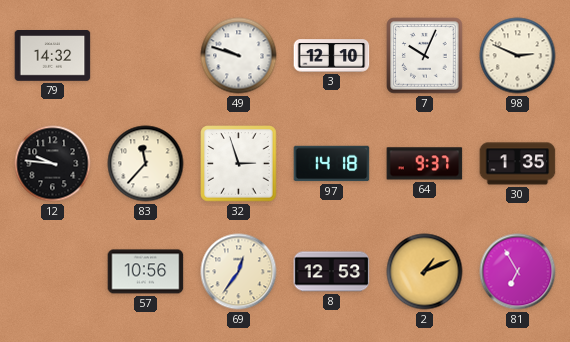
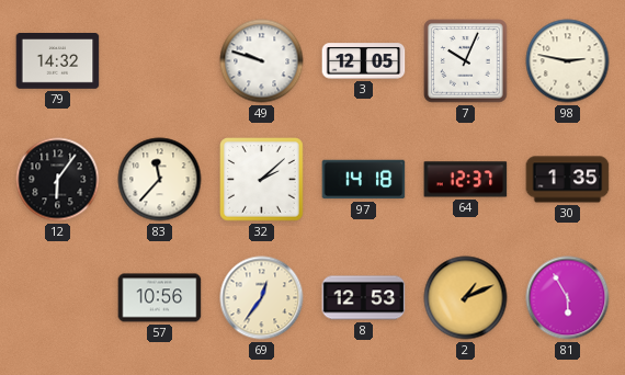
3: 12:10 -> 12:05
98: 2:49 -> 2:47
12: 9:46 -> 6:06
32: 2:57 -> 2:08
64: 9:37 -> 12:37
81: 6:55 -> 5:55
